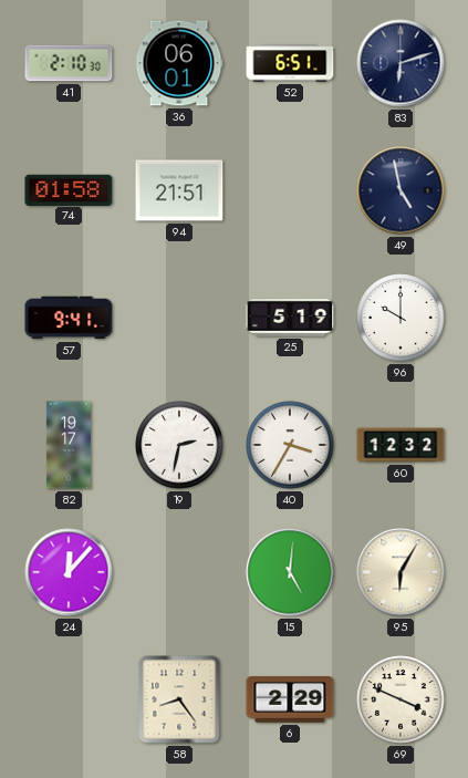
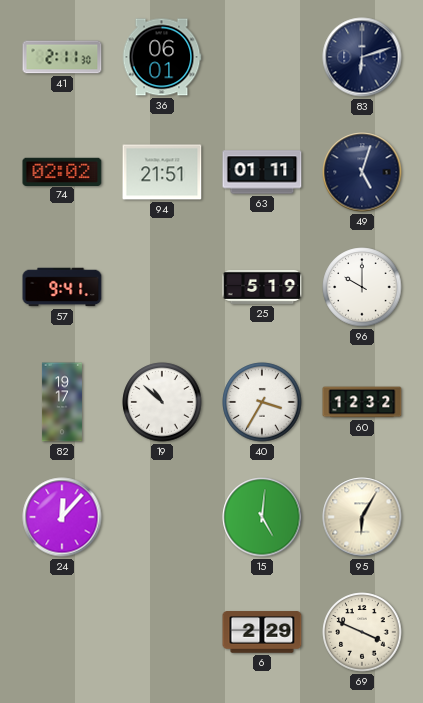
41: 2:10 -> 2:11
52: 6:51 -> none
74: 01:58 -> 02:02
63: none -> 01:11
49: 4:58 -> 5:03
19: 2:32 -> 10:52
58: 8:24 -> none
